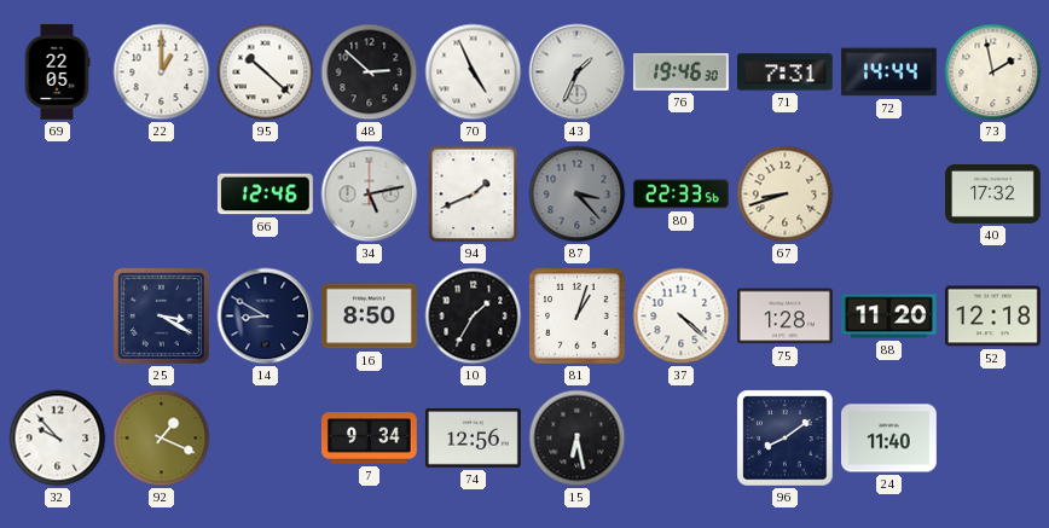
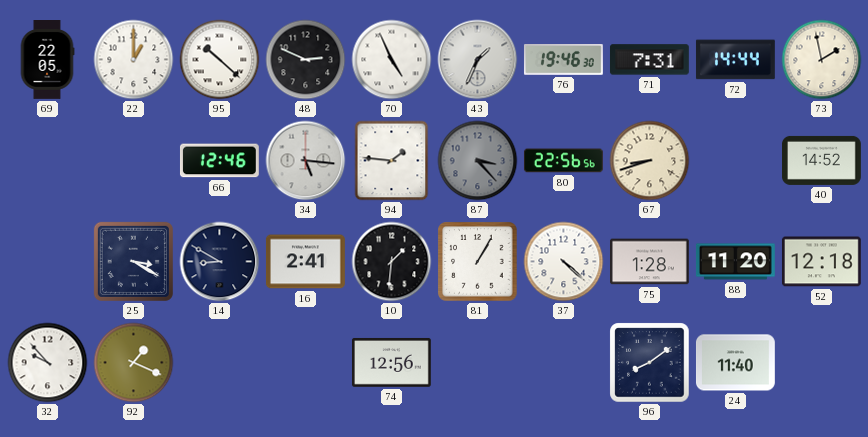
48: 2:52 -> 2:49
34: 5:13 -> 5:16
94: 1:41 -> 1:46
80: 22:33 -> 22:56
40: 17:32 -> 14:52
16: 8:50 -> 2:41
10: 1:35 -> 1:31
81: 1:03 -> 1:05
7: 9:34 -> none
15: 6:28 -> none
